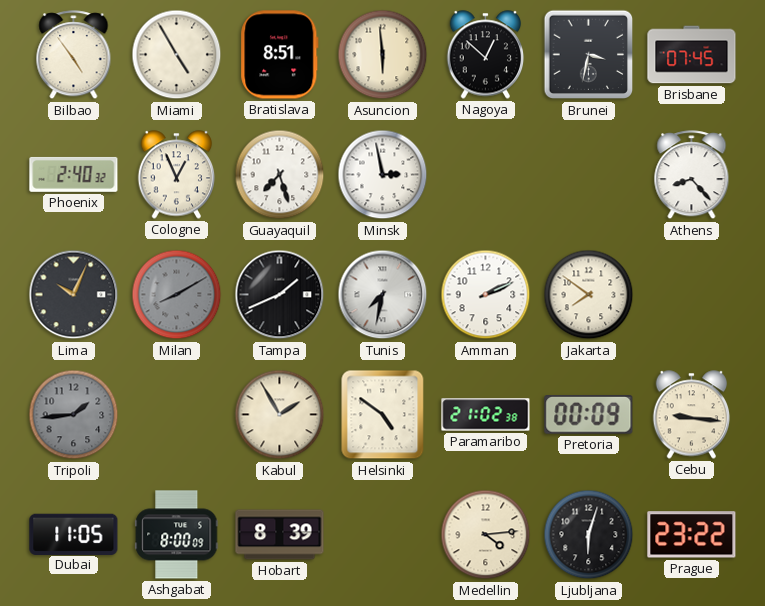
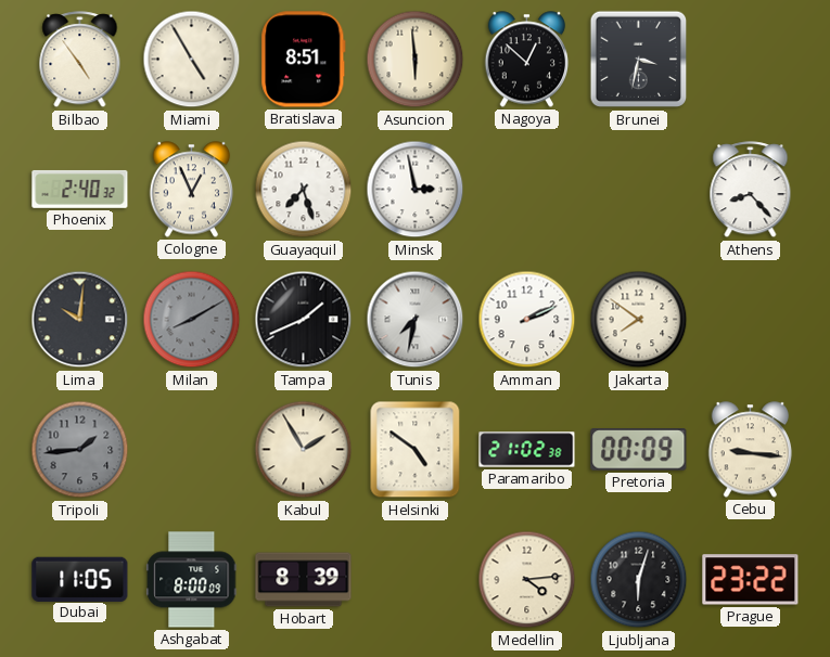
Brisbane: 07:45 -> none
Lima: 10:04 -> 10:01
